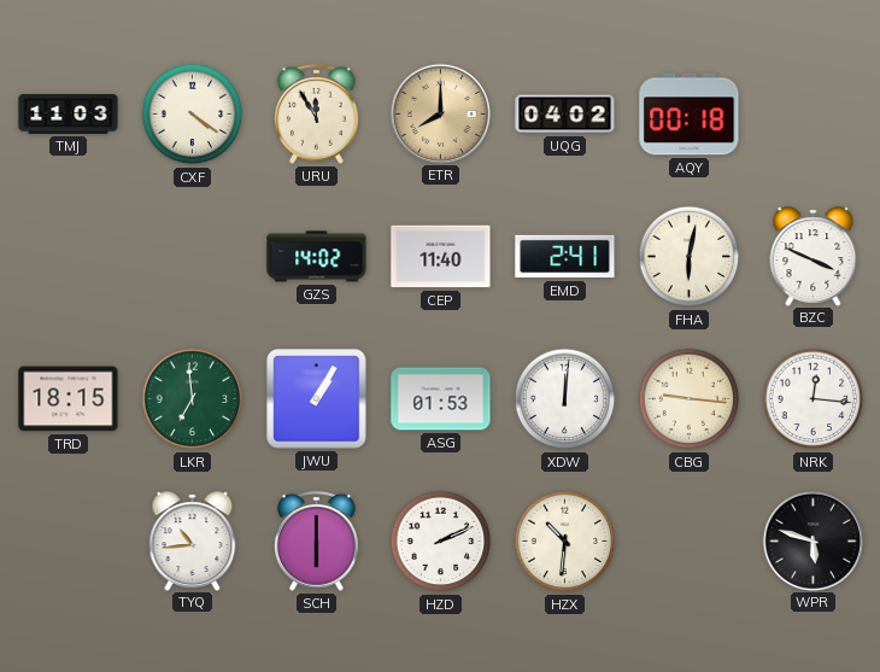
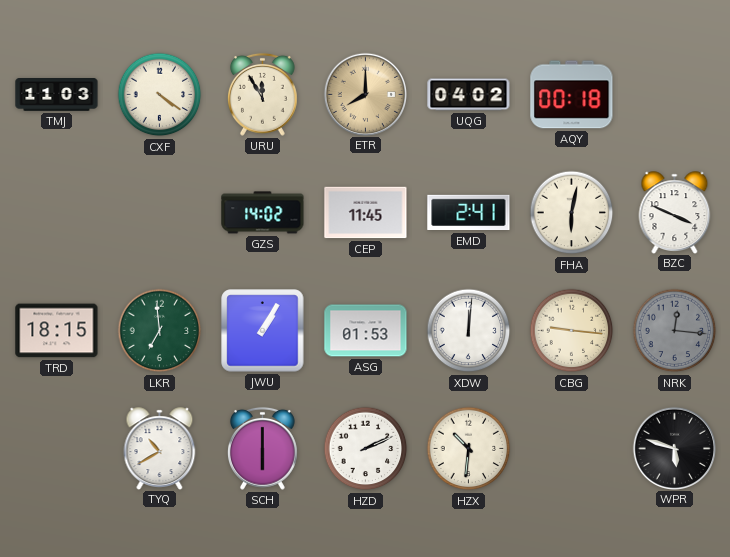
CEP: 11:40 -> 11:45
NRK dial: white -> grey
TYQ: 10:44 -> 10:40
